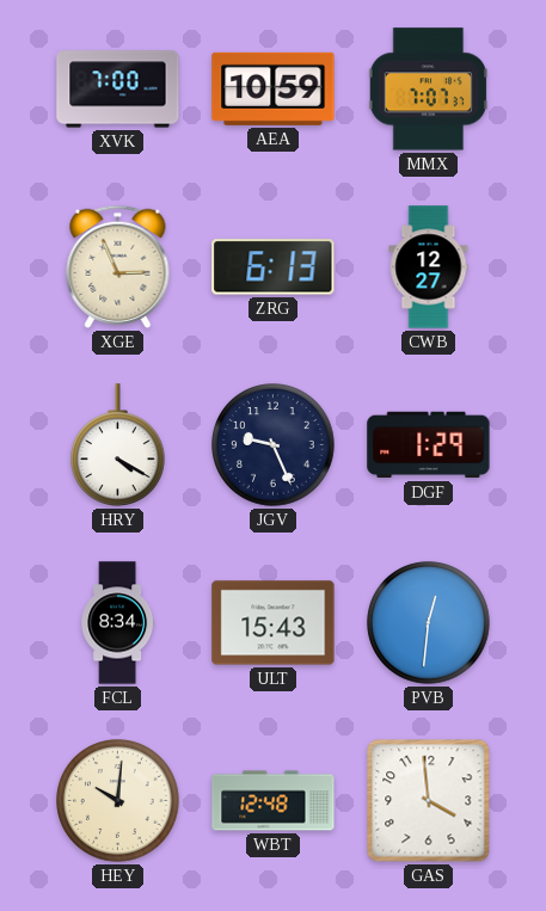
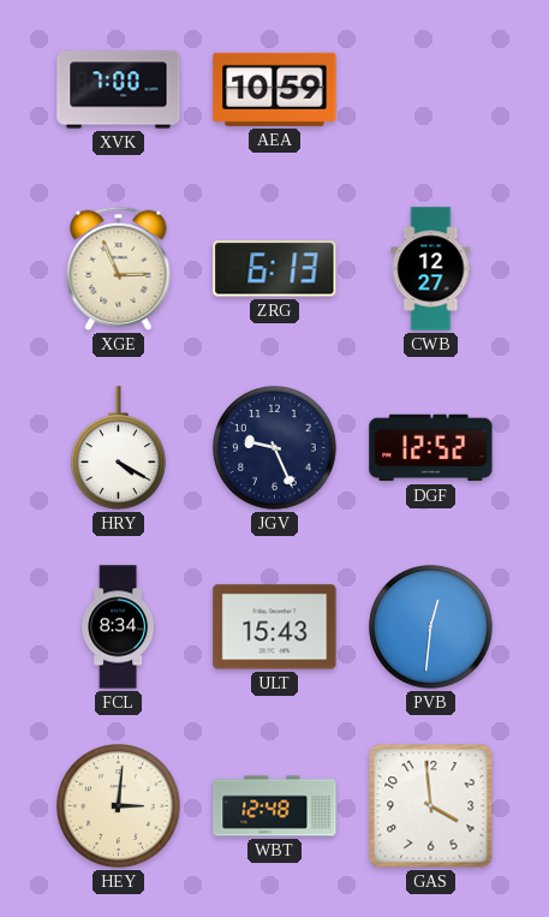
MMX: 7:07 -> none
DGF: 1:29 -> 12:52
HEY: 10:01 -> 3:01
